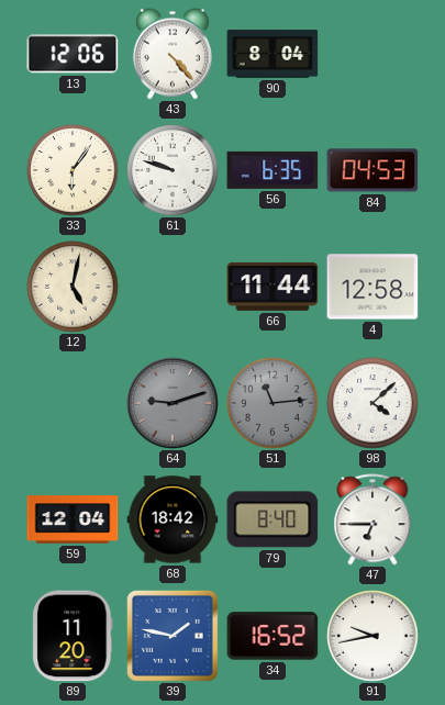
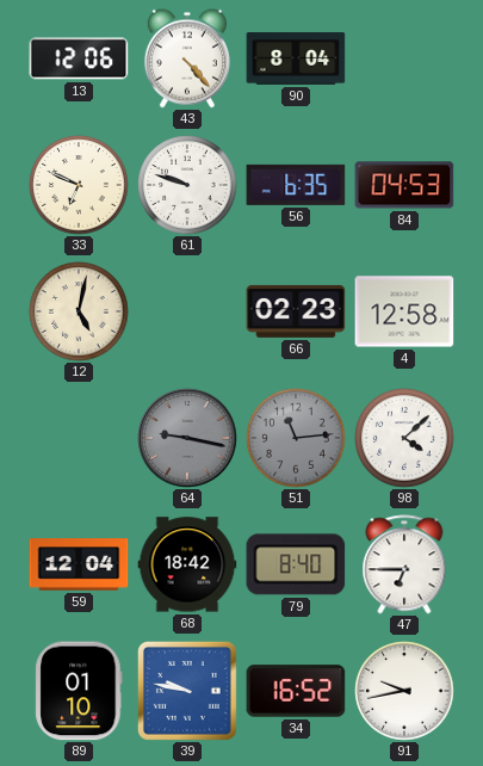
33: 6:06 -> 6:49
66: 11:44 -> 02:23
64: 9:12 -> 9:17
89: 11:20 -> 01:10
39: 1:47 -> 9:47
